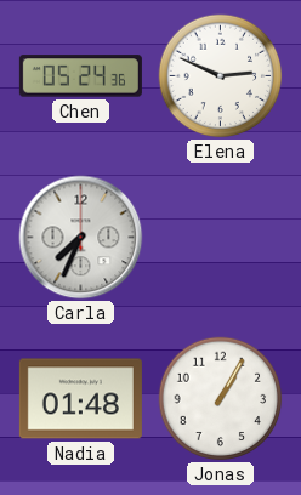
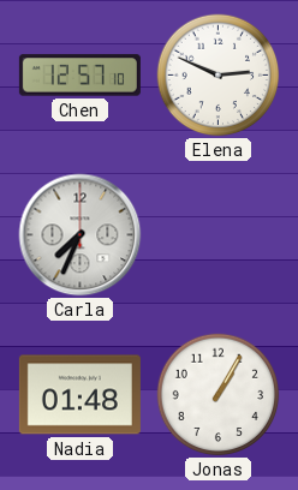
Chen: 05:24 -> 12:57
